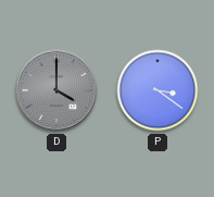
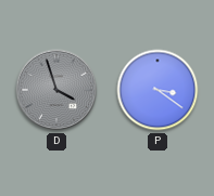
D: 4:00 -> 3:57
